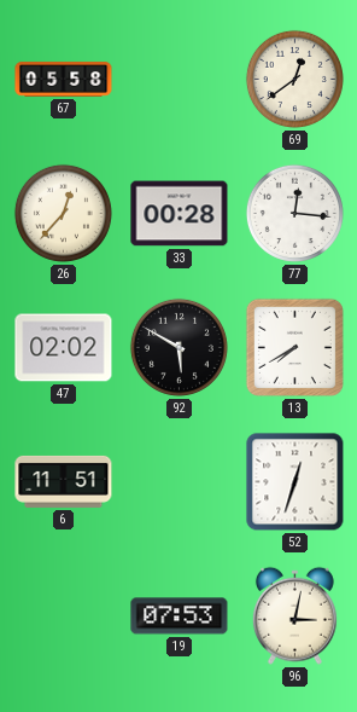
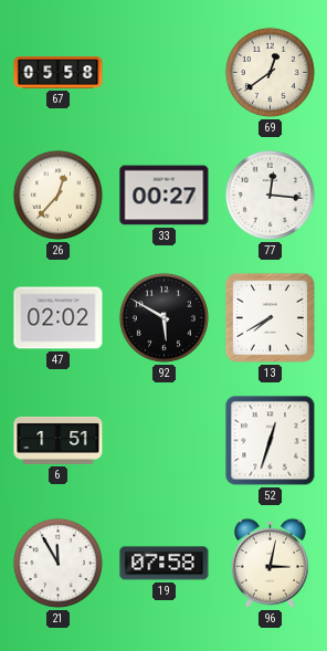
33: 00:28 -> 00:27
6: 11:51 -> 1:51
21: none -> 11:55
19: 07:53 -> 07:58
